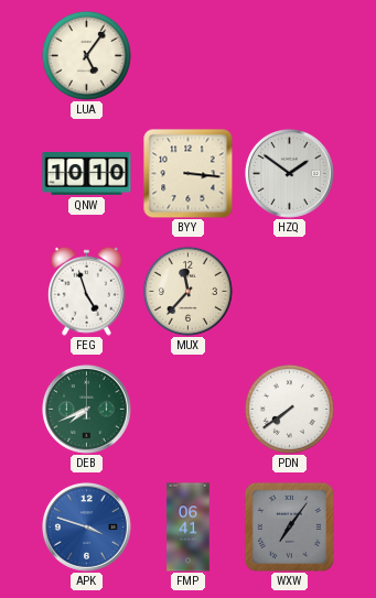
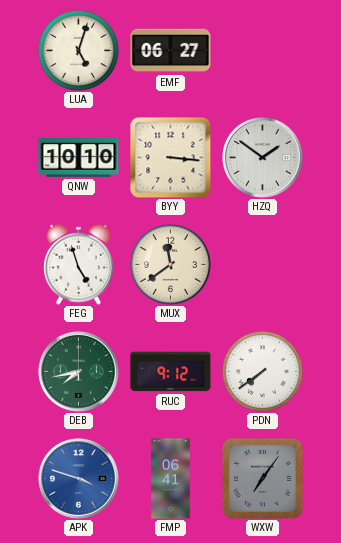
LUA: 5:06 -> 5:03
EMF: none -> 06:27
MUX: 11:37 -> 11:39
DEB: 7:41 -> 7:43
RUC: none -> 9:12
